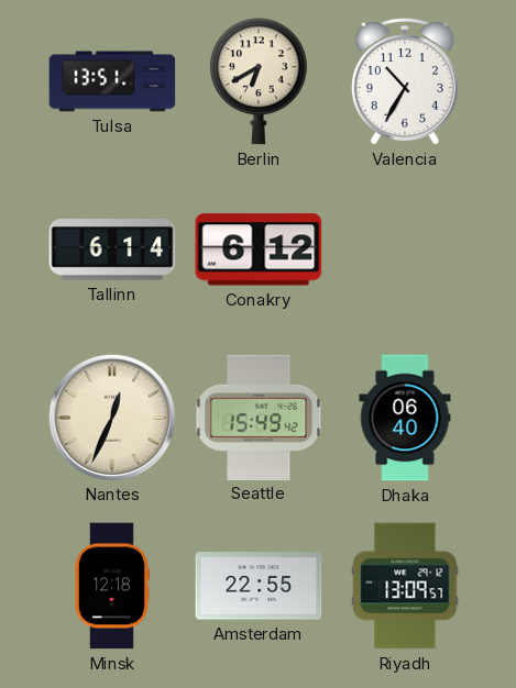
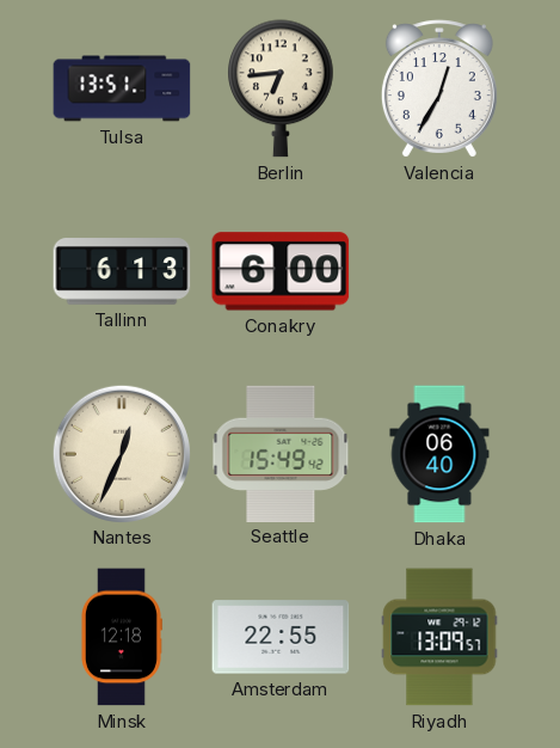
Berlin: 6:40 -> 6:44
Valencia: 10:35 -> 12:35
Tallinn: 6:14 -> 6:13
Conakry: 6:12 -> 6:00
